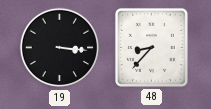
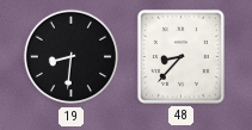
19: 3:16 -> 8:31
